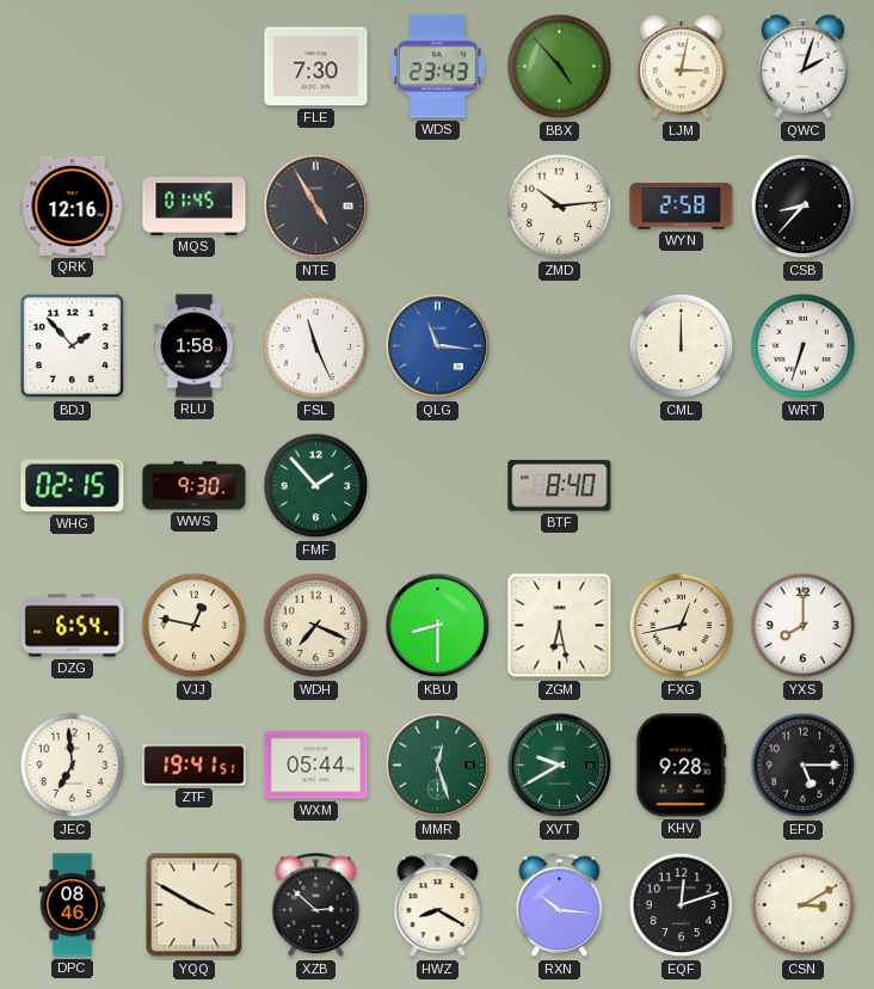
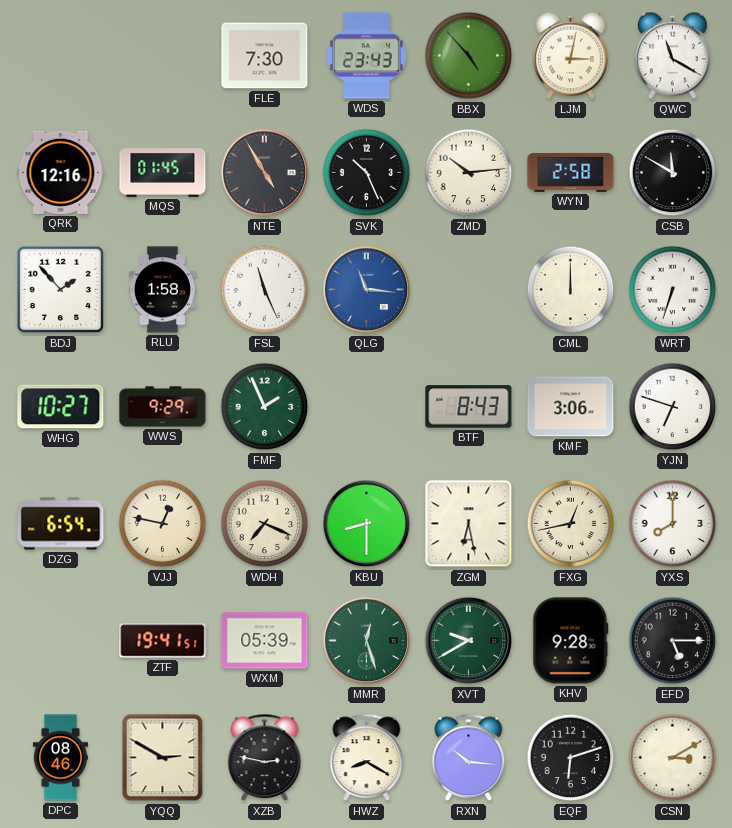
QWC: 2:03 -> 11:20
SVK: none -> 10:26
CSB: 8:37 -> 11:50
WHG: 02:15 -> 10:27
WWS: 9:30 -> 9:29
FMF: 1:53 -> 1:56
BTF: 8:40 -> 8:43
KMF: none -> 3:06
YJN: none -> 6:48
JEC: 6:59 -> none
WXM: 05:44 -> 05:39
YQQ: 3:50 -> 2:50
XZB: 2:52 -> 2:47
EQF: 12:12 -> 6:12
